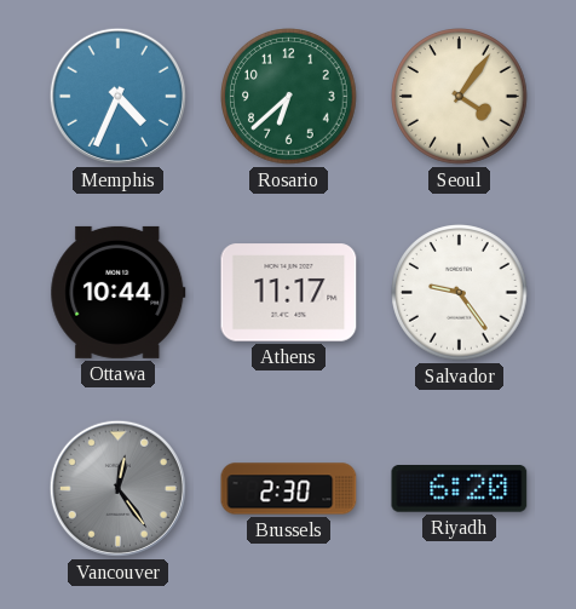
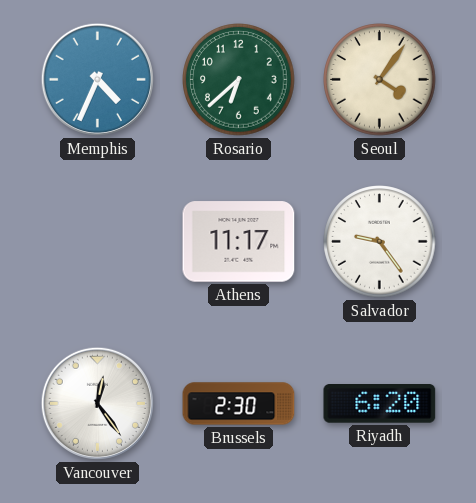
Ottawa: 10:44 -> none
Vancouver dial: grey -> white
